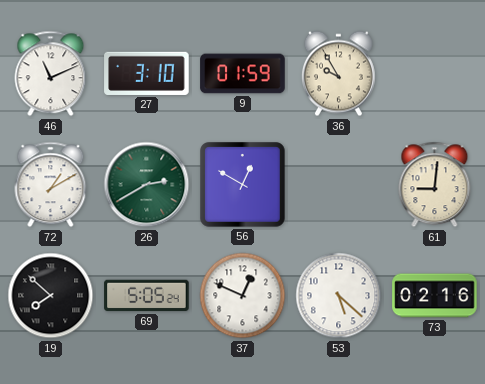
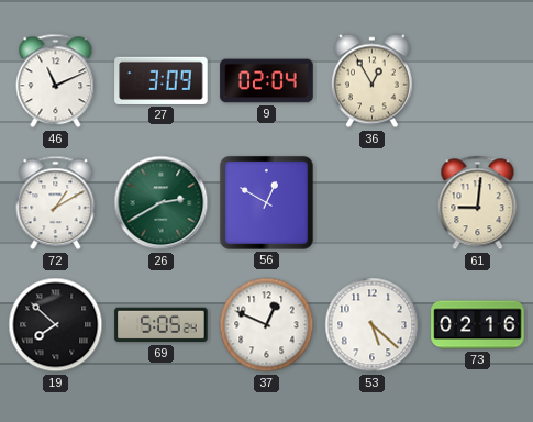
27: 3:10 -> 3:09
9: 01:59 -> 02:04
36: 9:55 -> 12:55
